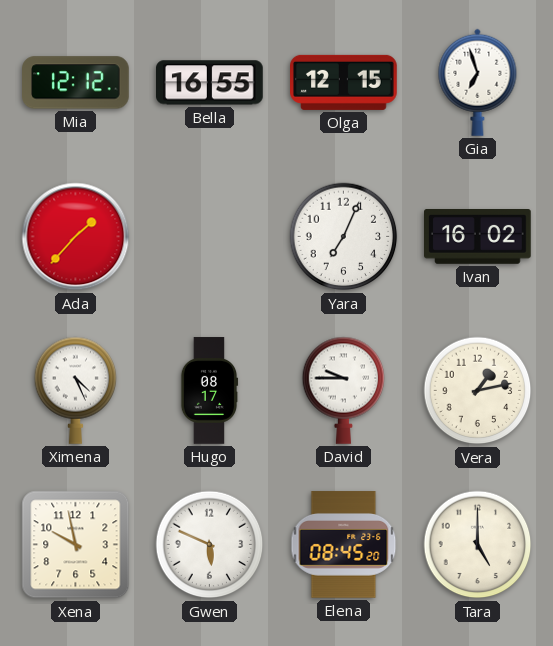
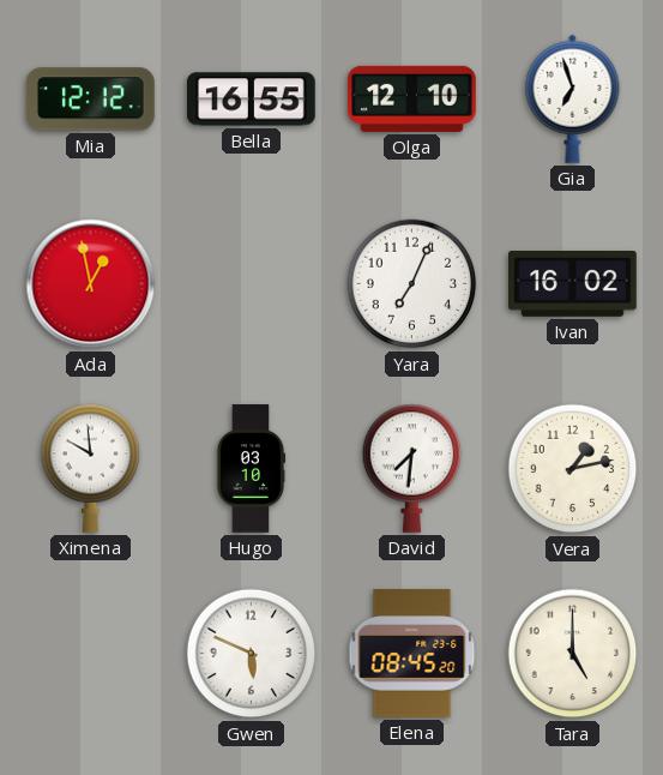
Olga: 12:15 -> 12:10
Ada: 1:37 -> 12:58
Ximena: 4:26 -> 9:59
Hugo: 08:17 -> 03:10
David: 9:45 -> 7:31
Xena: 9:58 -> none
